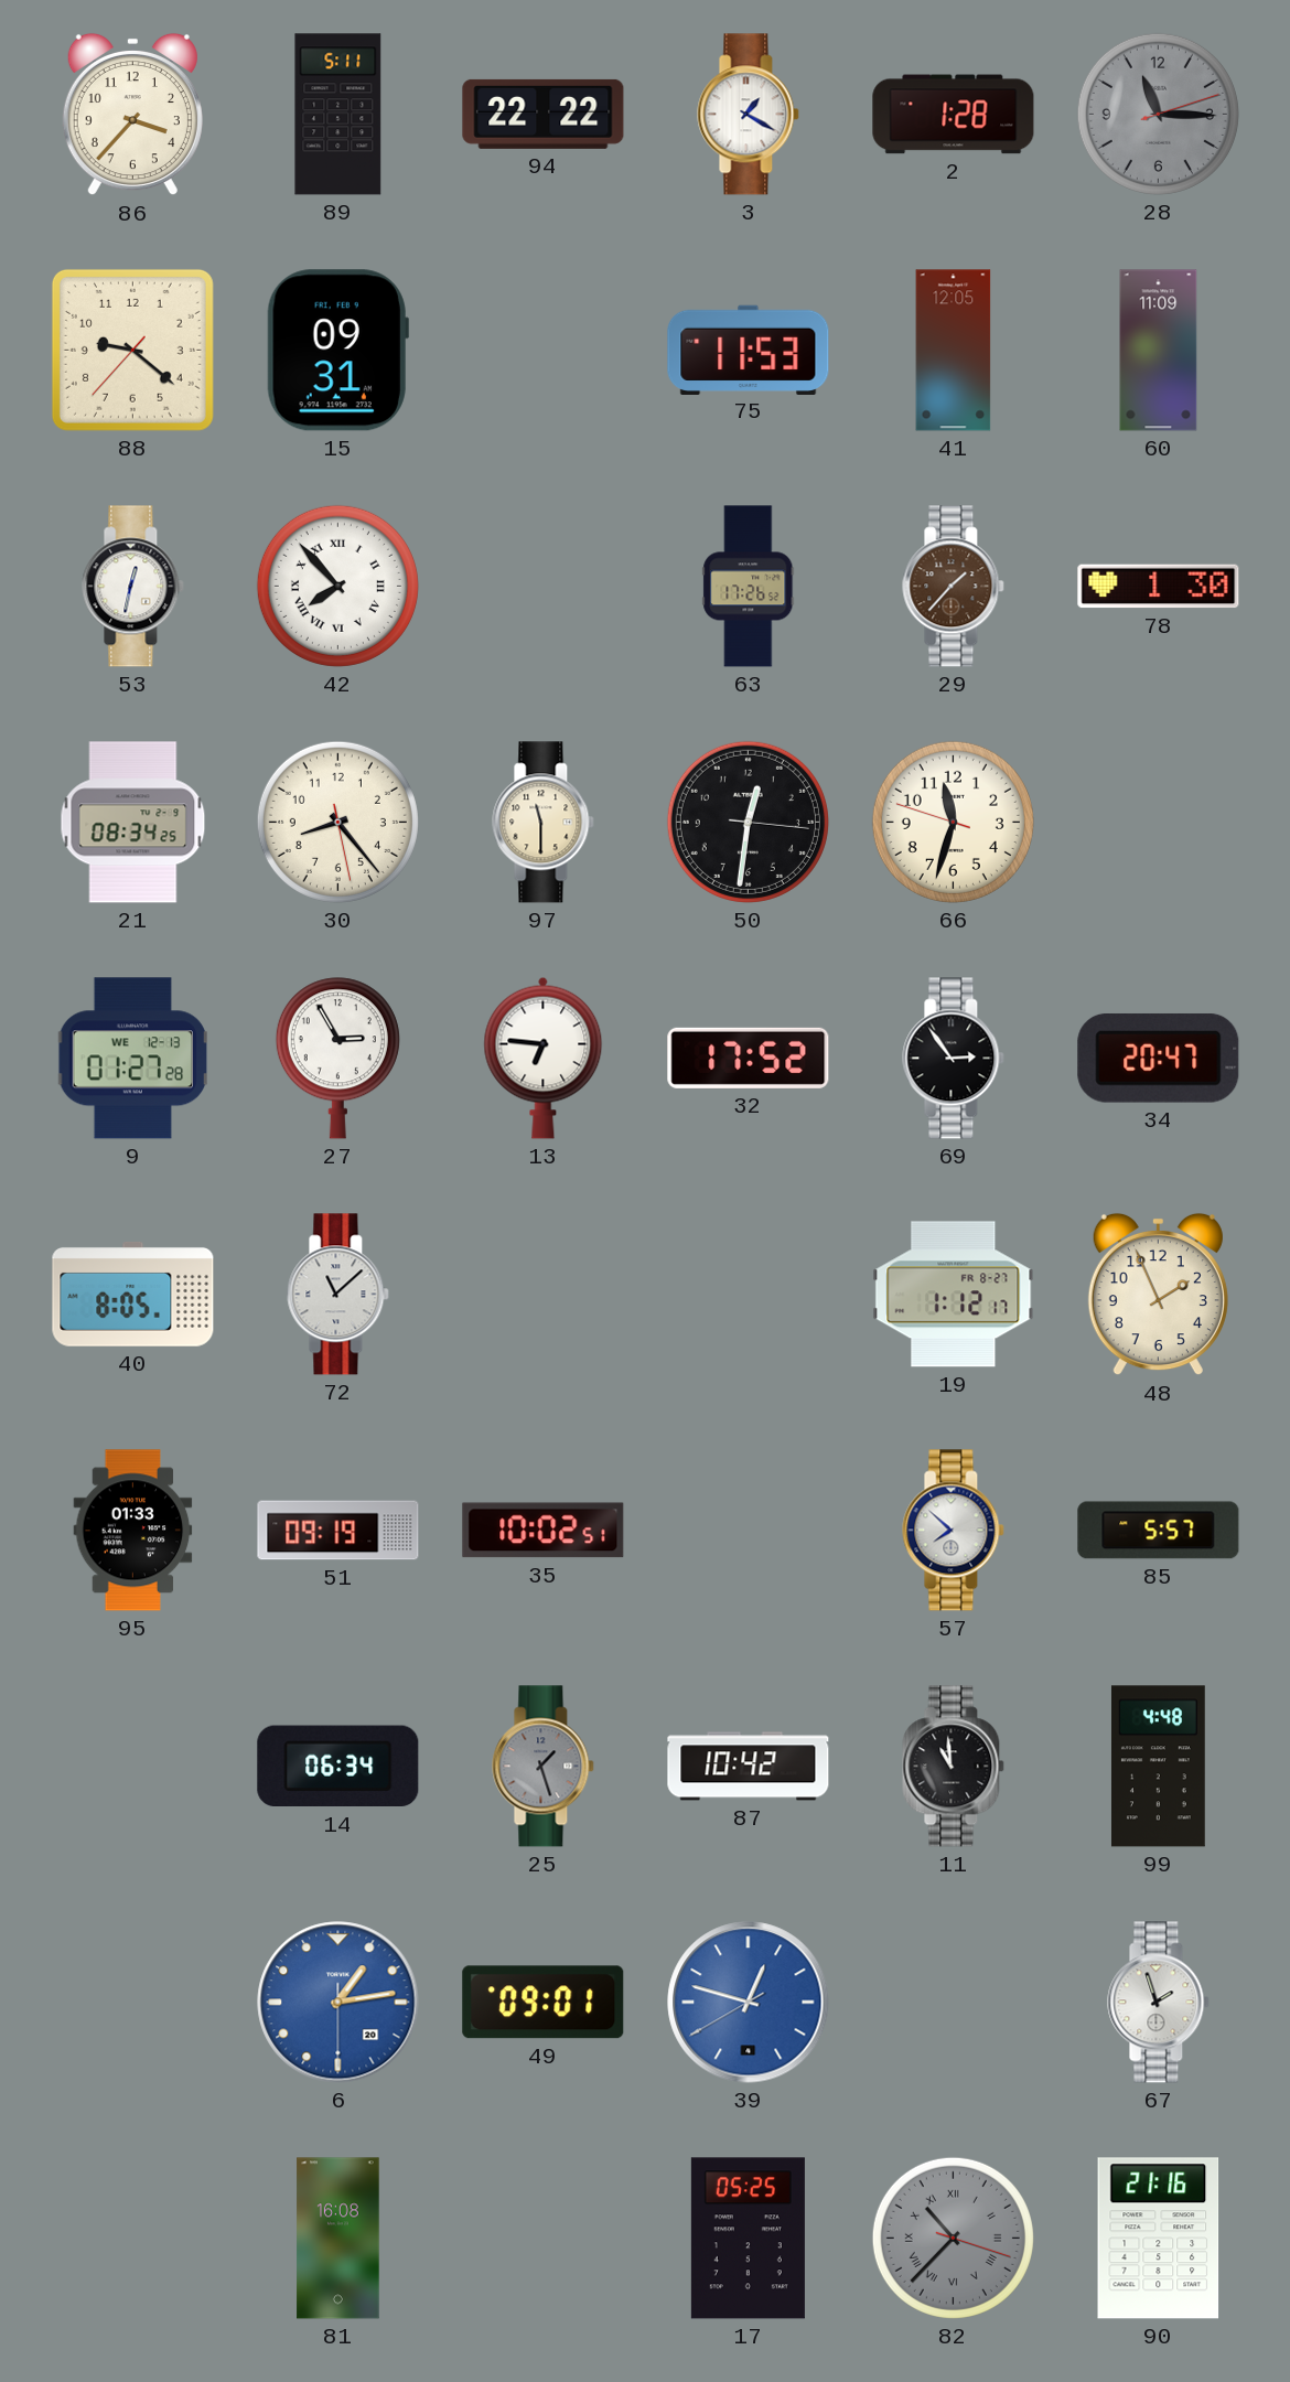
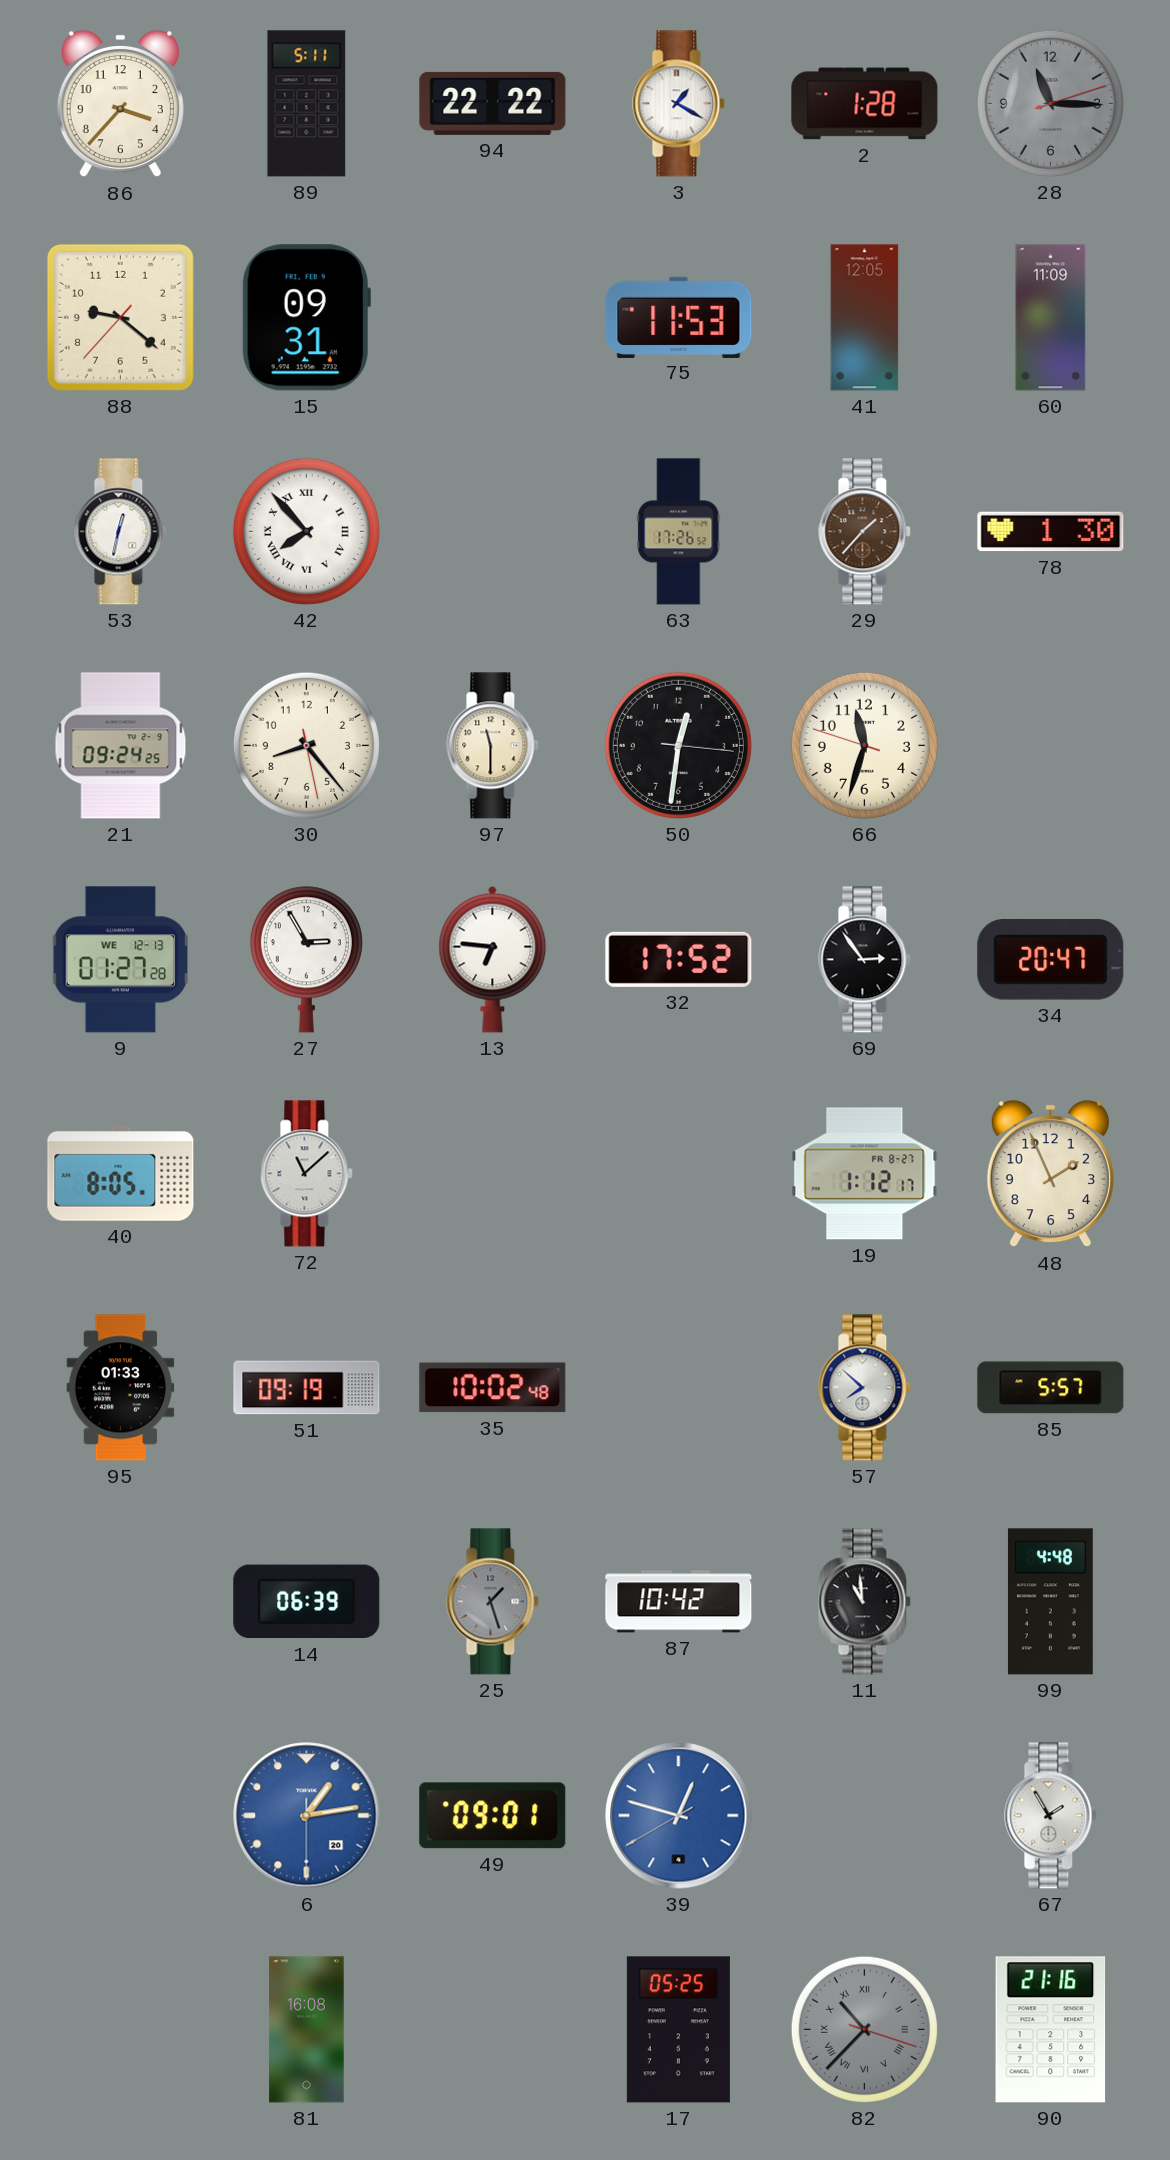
21: 08:34 -> 09:24
35: 10:02:51 -> 10:02:48
14: 06:34 -> 06:39
67: 1:57 -> 1:55
